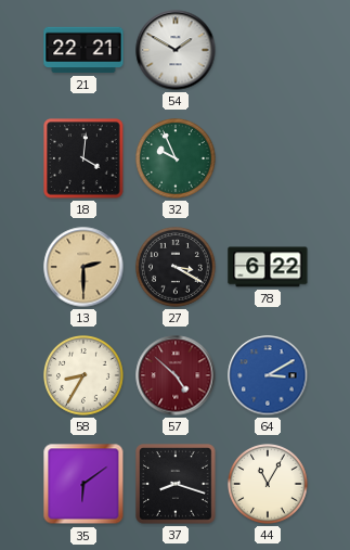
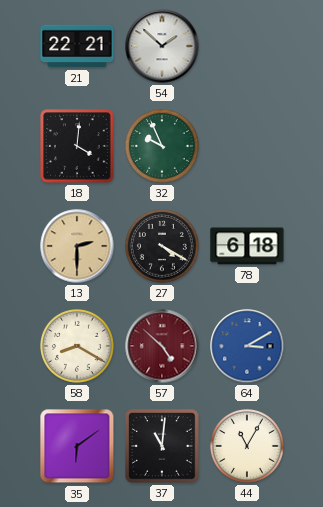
54: 1:50 -> 1:52
27: 3:20 -> 4:20
78: 6:22 -> 6:18
58: 8:35 -> 8:20
37: 8:18 -> 11:01
